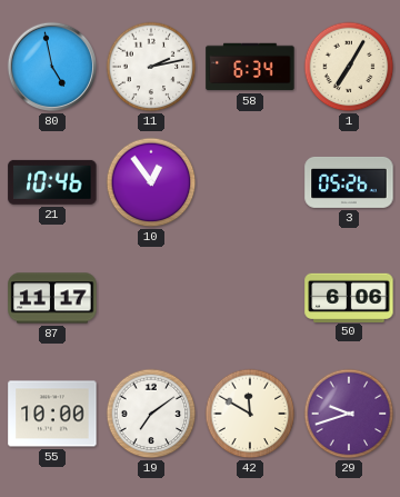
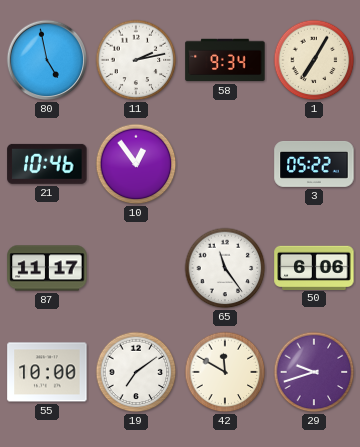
58: 6:34 -> 9:34
3: 05:26 -> 05:22
65: none -> 11:24
